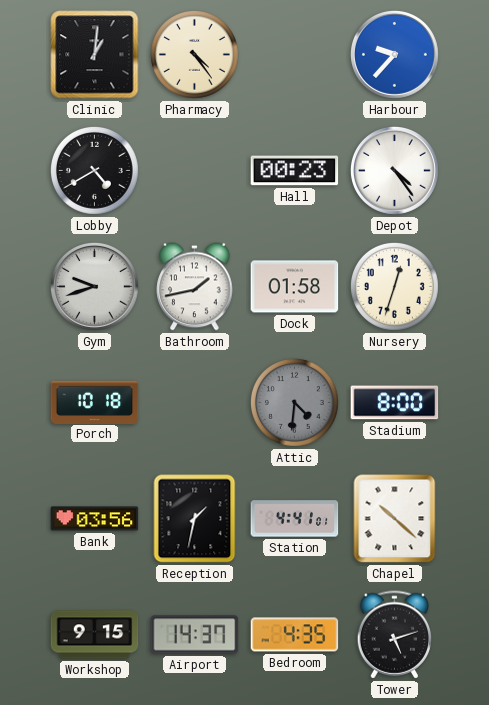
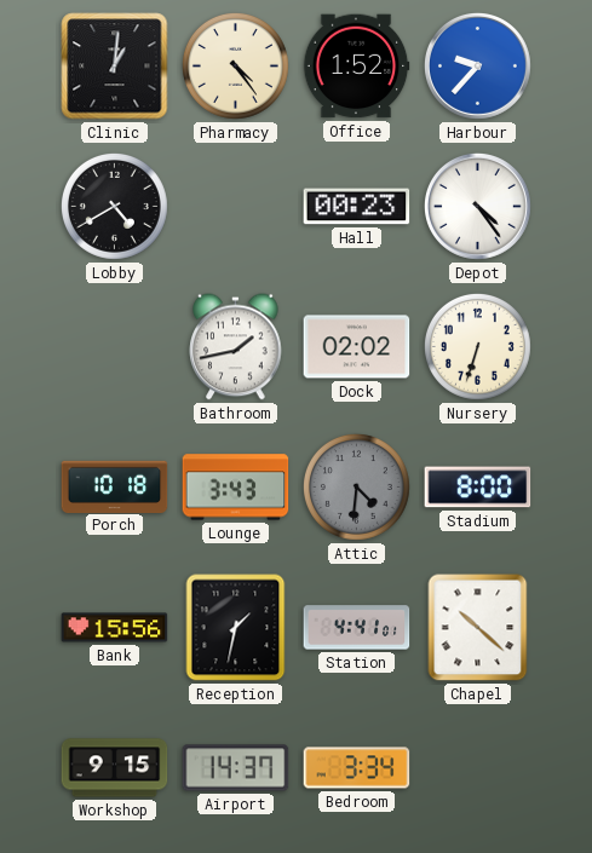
Office: none -> 1:52
Gym: 9:42 -> none
Dock: 01:58 -> 02:02
Nursery: 12:33 -> 6:33
Lounge: none -> 3:43
Bank: 03:56 -> 15:56
Bedroom: 4:35 -> 3:34
Tower: 5:12 -> none
